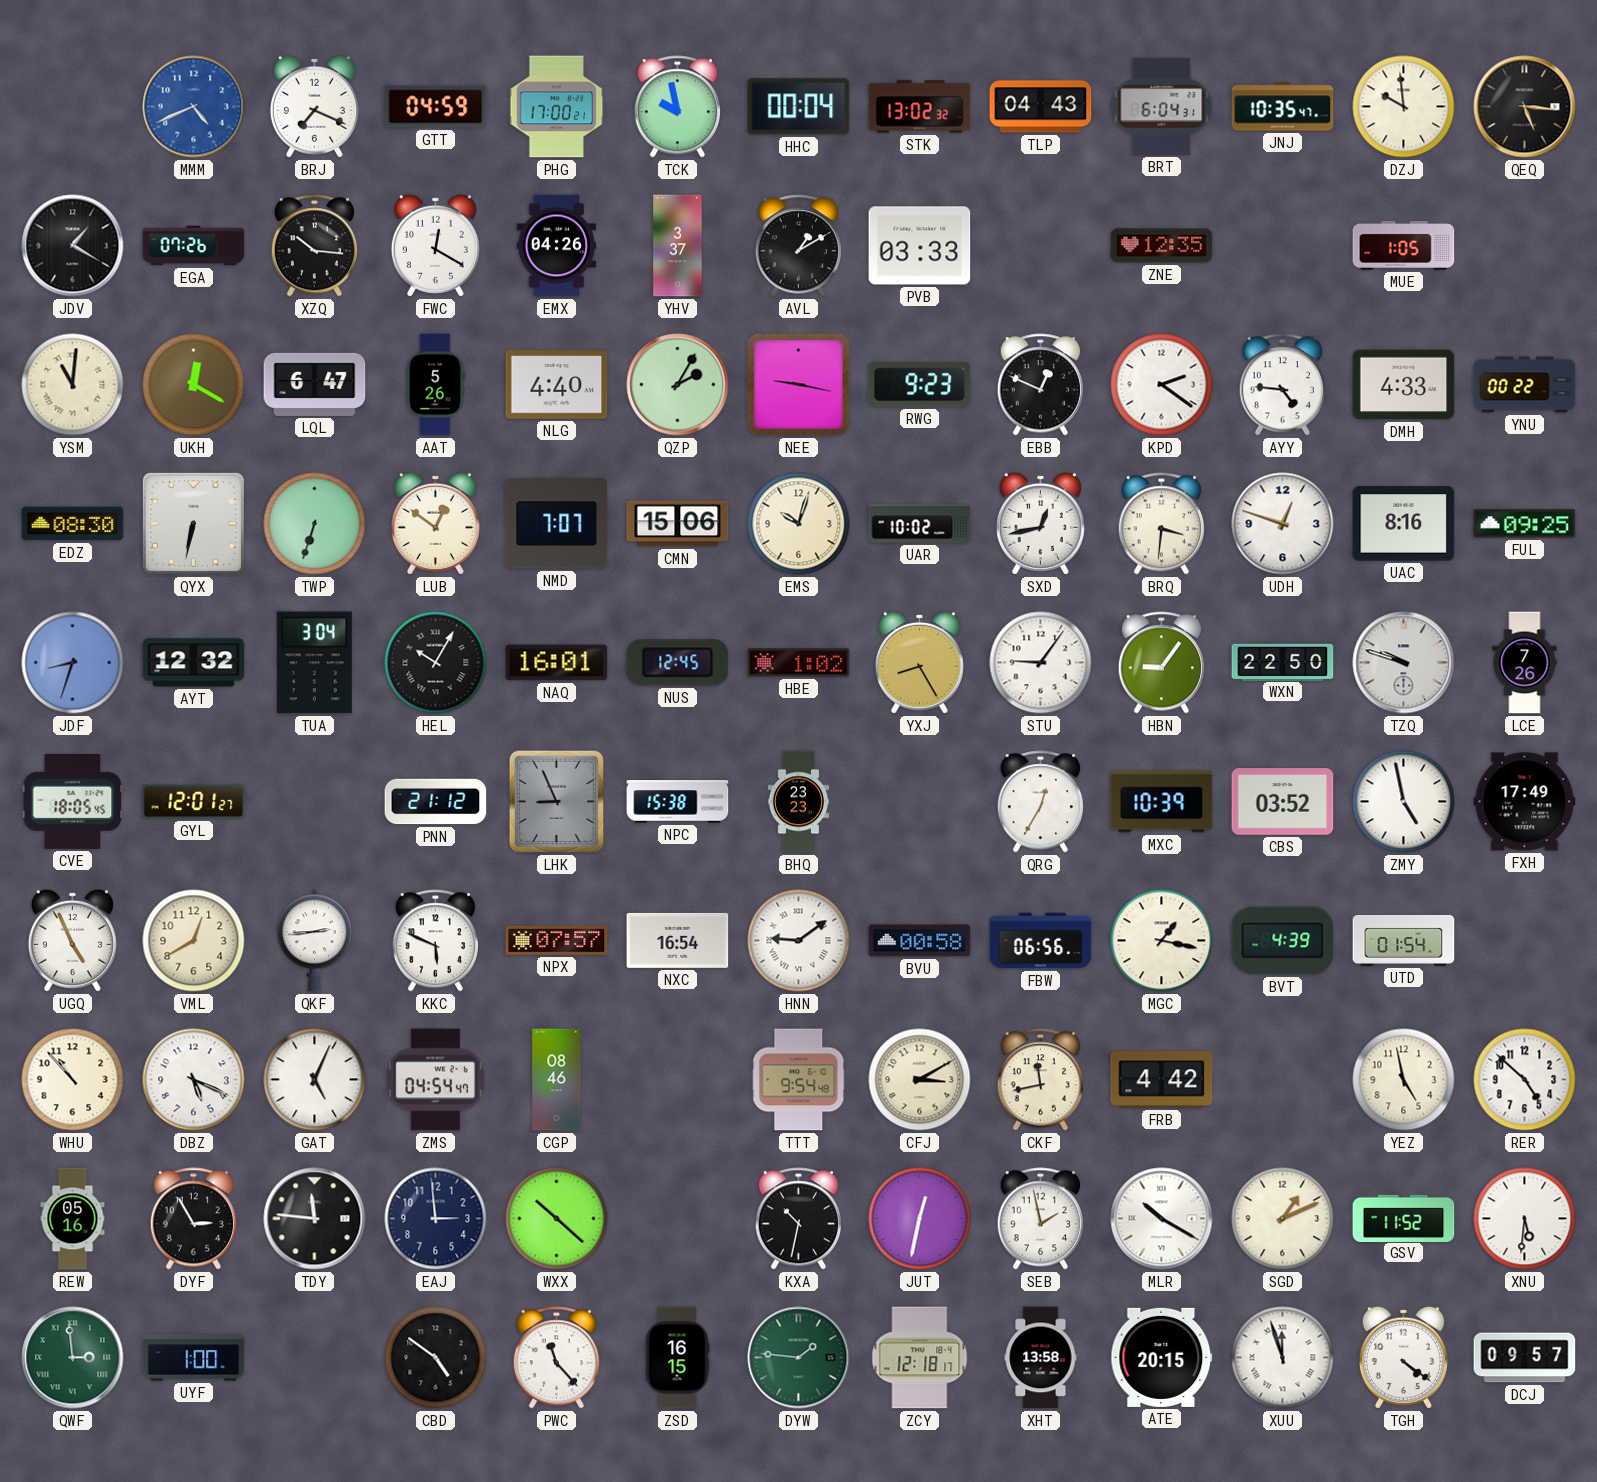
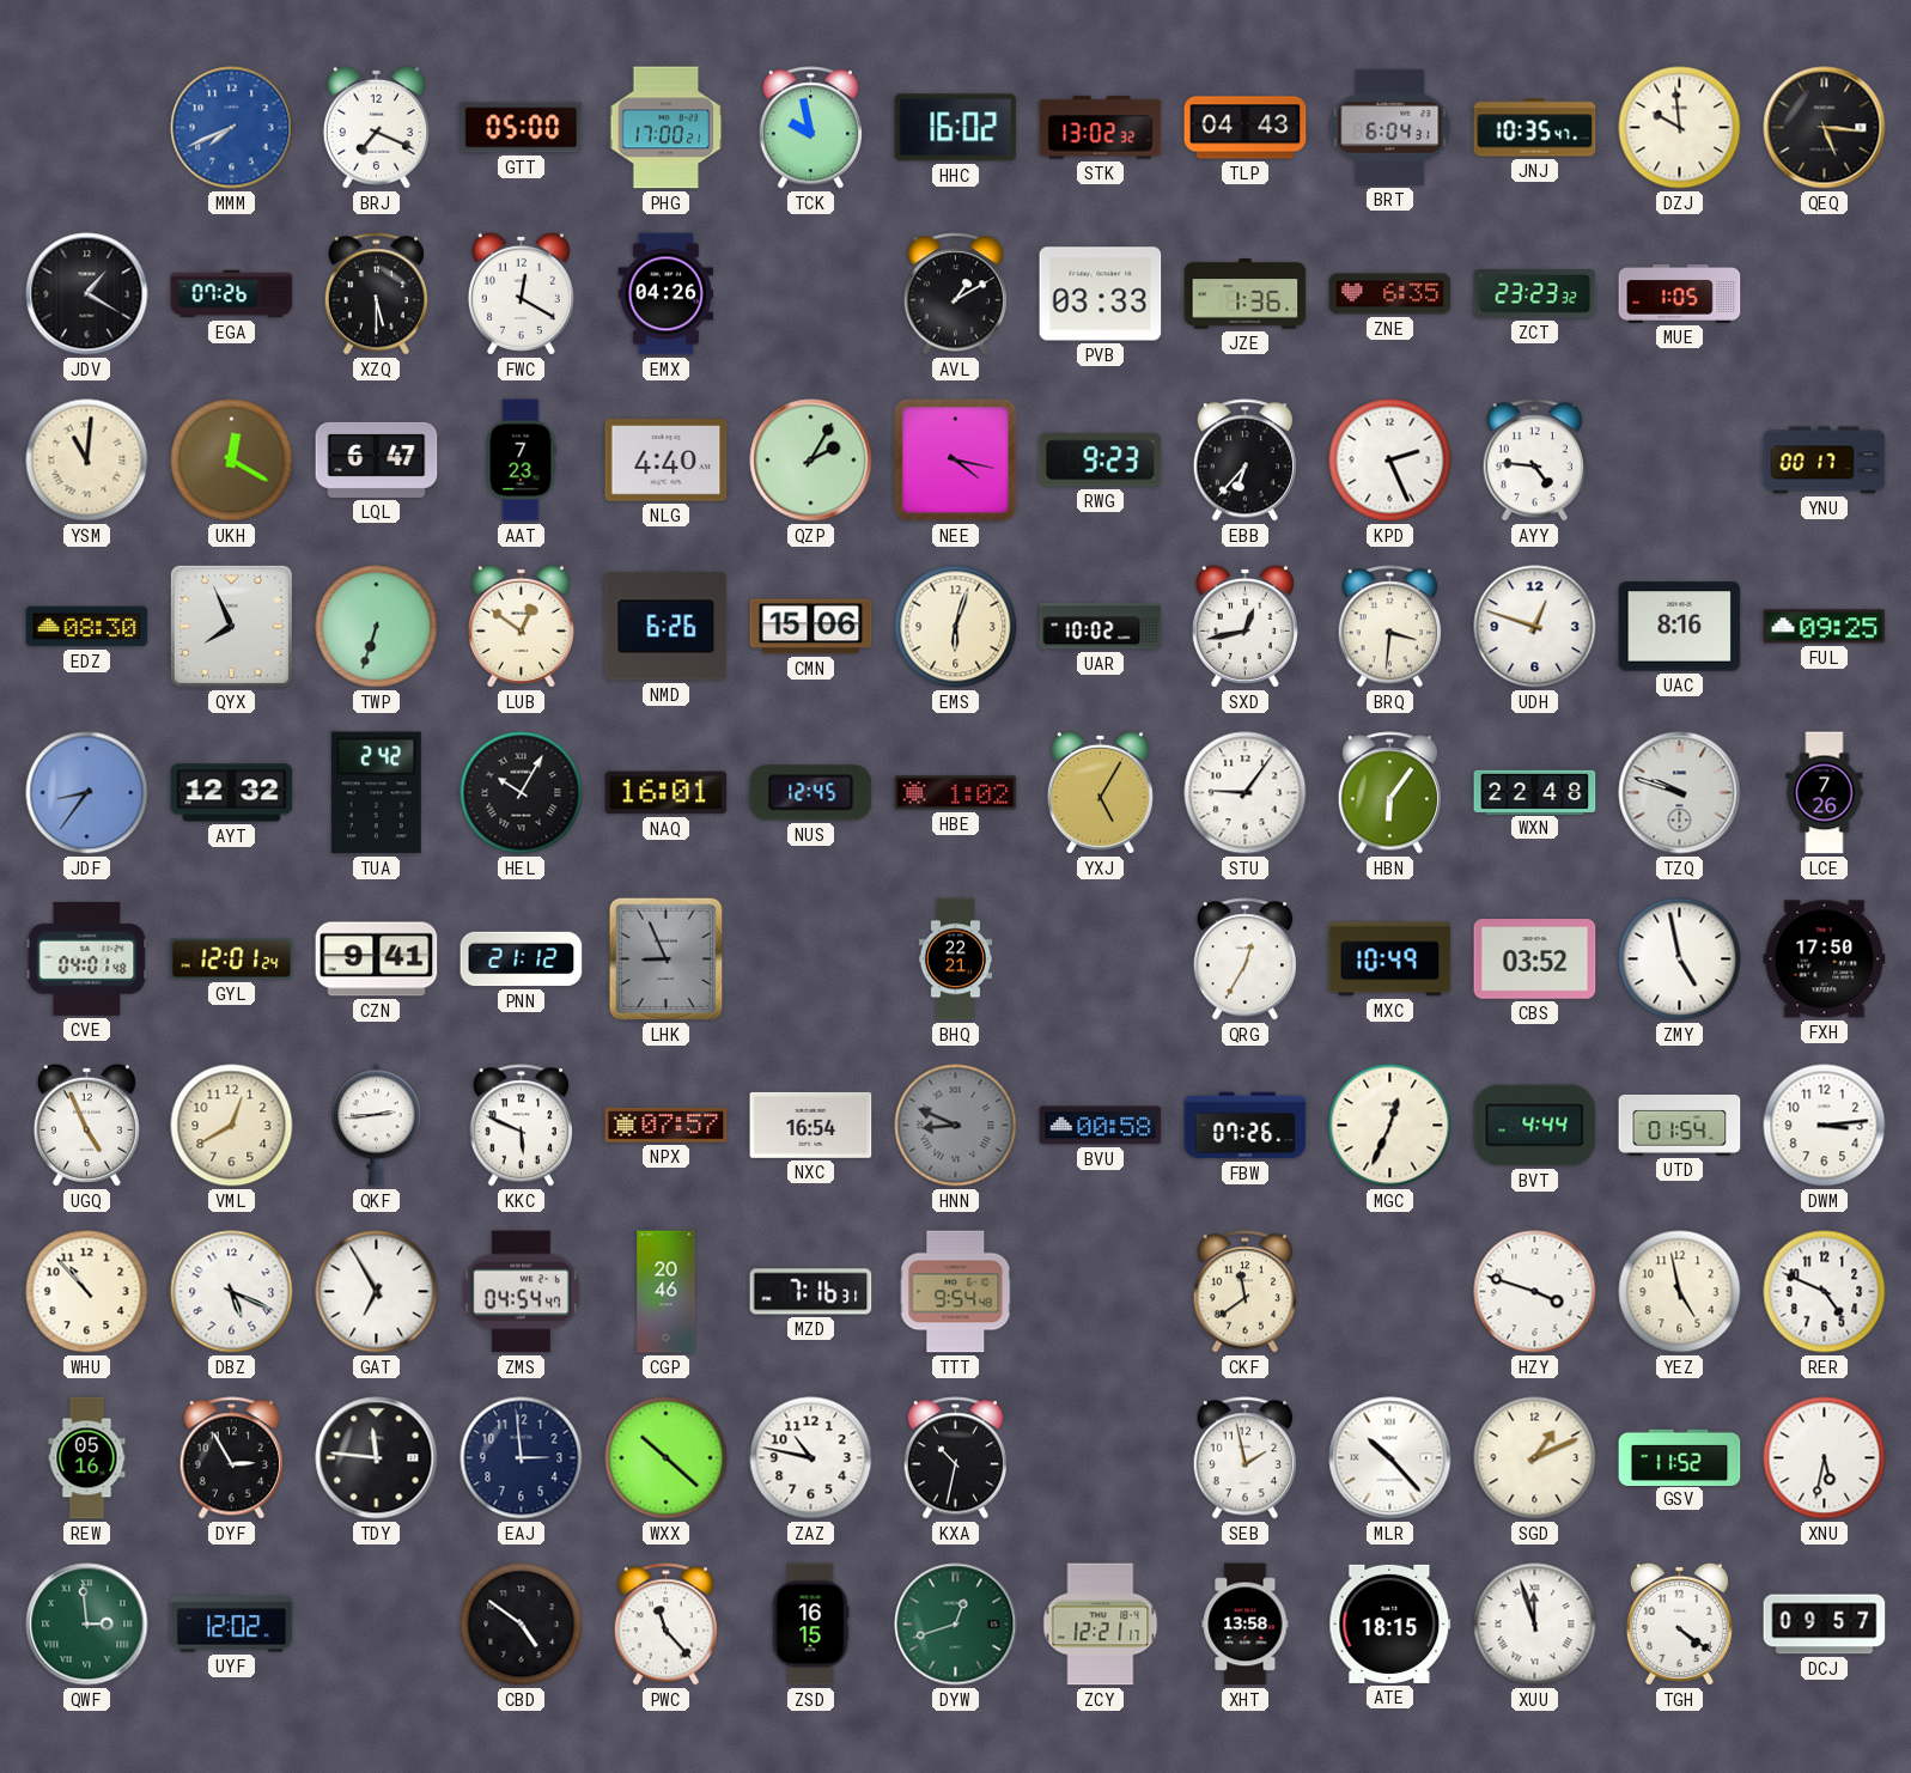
MMM: 4:41 -> 7:41
GTT: 04:59 -> 05:00
HHC: 00:04 -> 16:02
XZQ: 10:16 -> 5:30
YHV: 3:37 -> none
JZE: none -> 1:36
ZNE: 12:35 -> 6:35
ZCT: none -> 23:23
AAT: 5:26 -> 7:23
NEE: 9:17 -> 4:17
EBB: 12:49 -> 6:37
KPD: 2:21 -> 2:26
DMH: 4:33 -> none
YNU: 00:22 -> 00:17
QYX: 6:32 -> 7:56
NMD: 7:07 -> 6:26
EMS: 10:03 -> 6:03
JDF: 8:33 -> 8:36
TUA: 3:04 -> 2:42
YXJ: 8:25 -> 5:05
HBN: 9:06 -> 6:06
WXN: 22:50 -> 22:48
CVE: 18:05 -> 04:01
GYL: 12:01:27 -> 12:01:24
CZN: none -> 9:41
NPC: 15:38 -> none
BHQ: 23:23 -> 22:21
MXC: 10:39 -> 10:49
FXH: 17:49 -> 17:50
HNN: 9:09 -> 8:49
HNN dial: white -> grey
FBW: 06:56 -> 07:26
MGC: 1:17 -> 12:34
BVT: 4:39 -> 4:44
DWM: none -> 3:14
GAT: 5:04 -> 6:55
CGP: 08:46 -> 20:46
MZD: none -> 7:16
CFJ: 3:10 -> none
CKF: 11:43 -> 11:39
FRB: 4:42 -> none
HZY: none -> 3:48
RER: 4:52 -> 4:49
ZAZ: none -> 10:47
JUT: 12:32 -> none
MLR: 10:20 -> 10:23
XNU: 5:31 -> 5:32
UYF: 1:00 -> 12:02
DYW: 1:46 -> 12:42
ZCY: 12:18 -> 12:21
ATE: 20:15 -> 18:15
